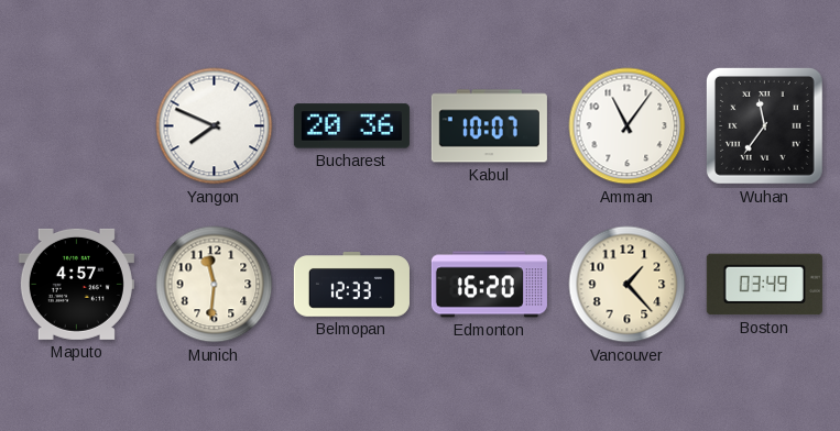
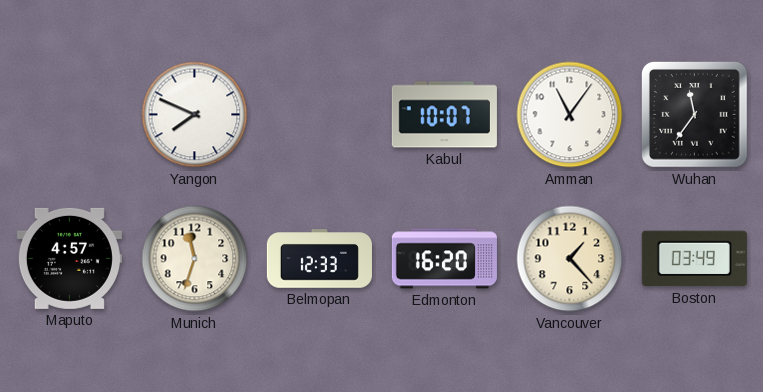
Bucharest: 20:36 -> none
Munich: 11:31 -> 11:33
